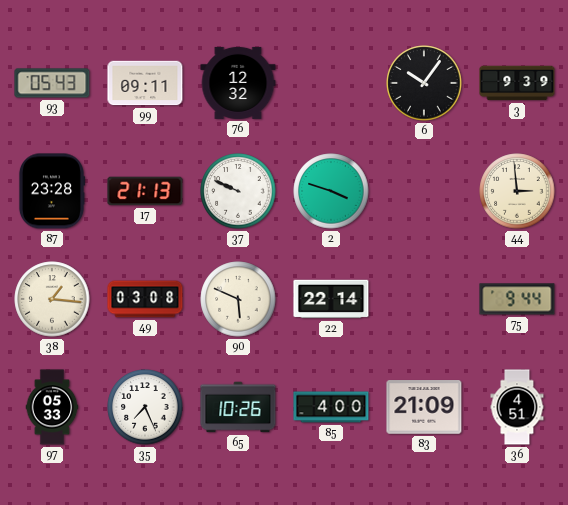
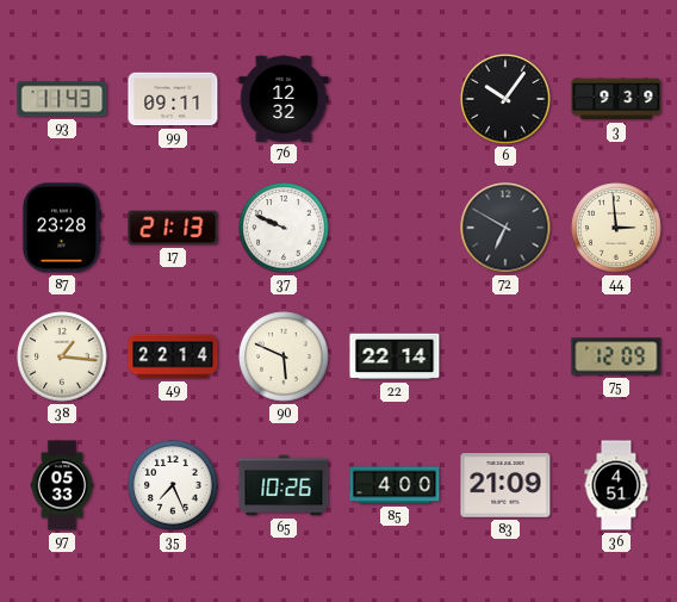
93: 05:43 -> 11:43
2: 3:48 -> none
72: none -> 6:50
49: 03:08 -> 22:14
75: 9:44 -> 12:09
